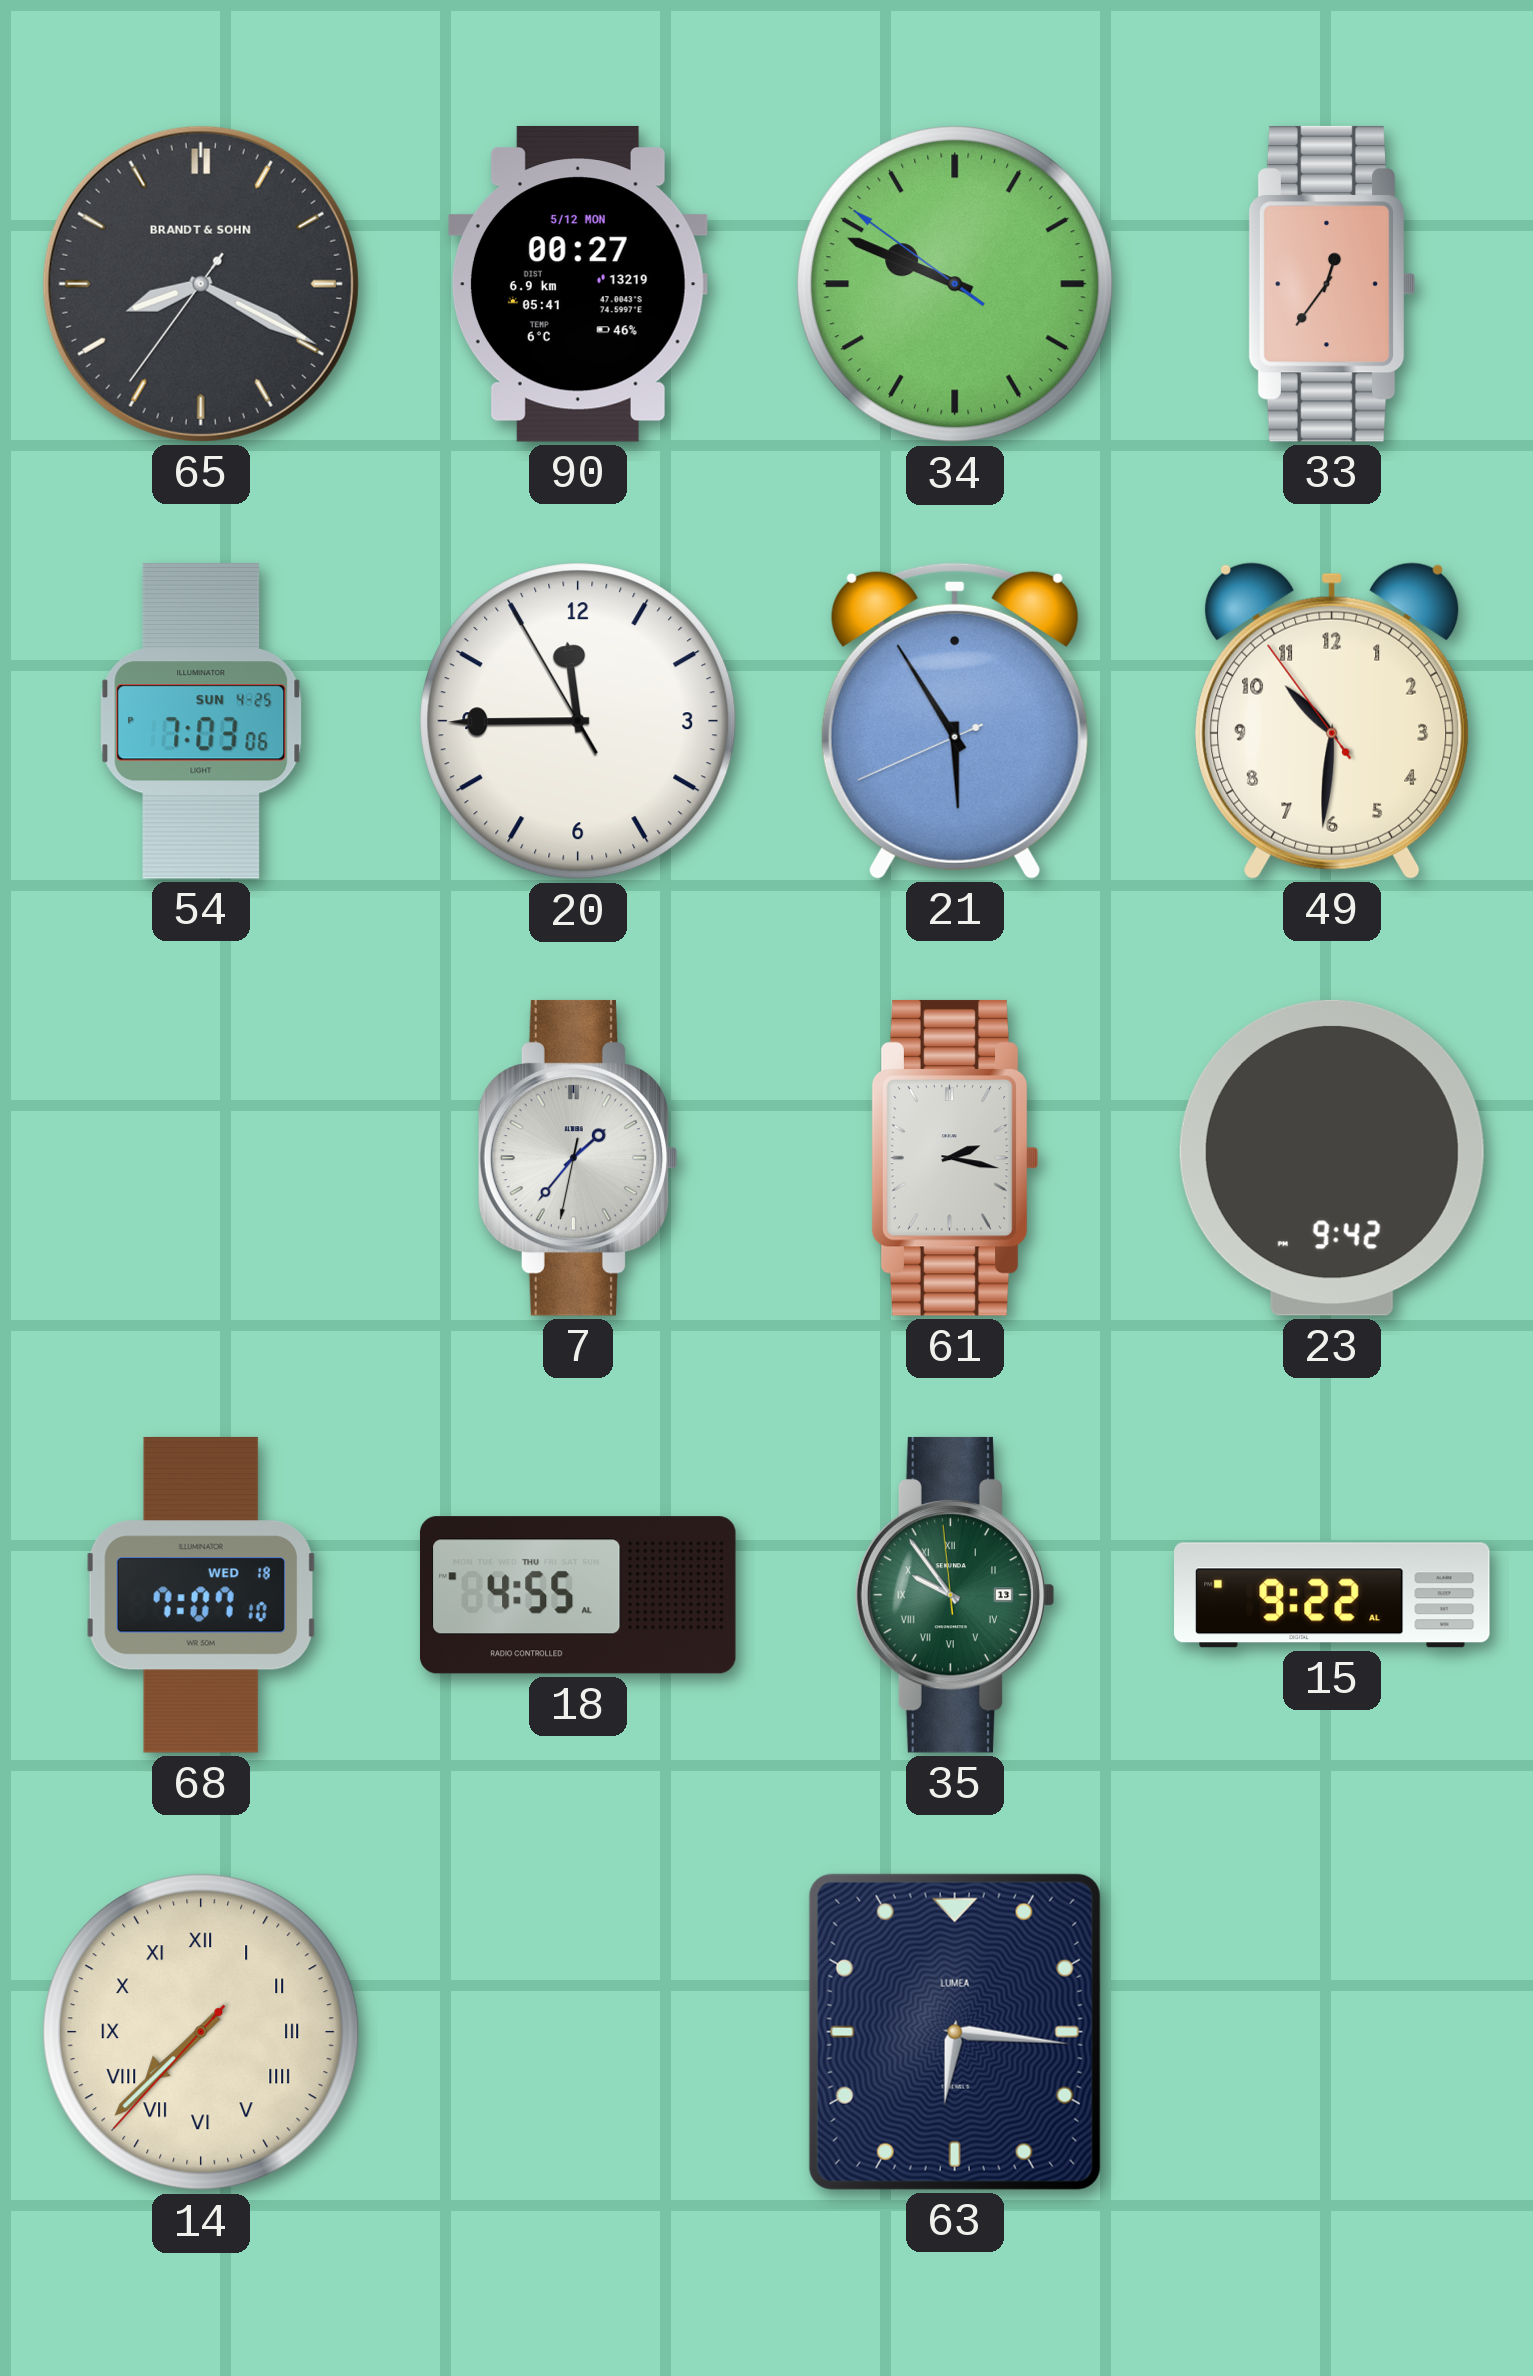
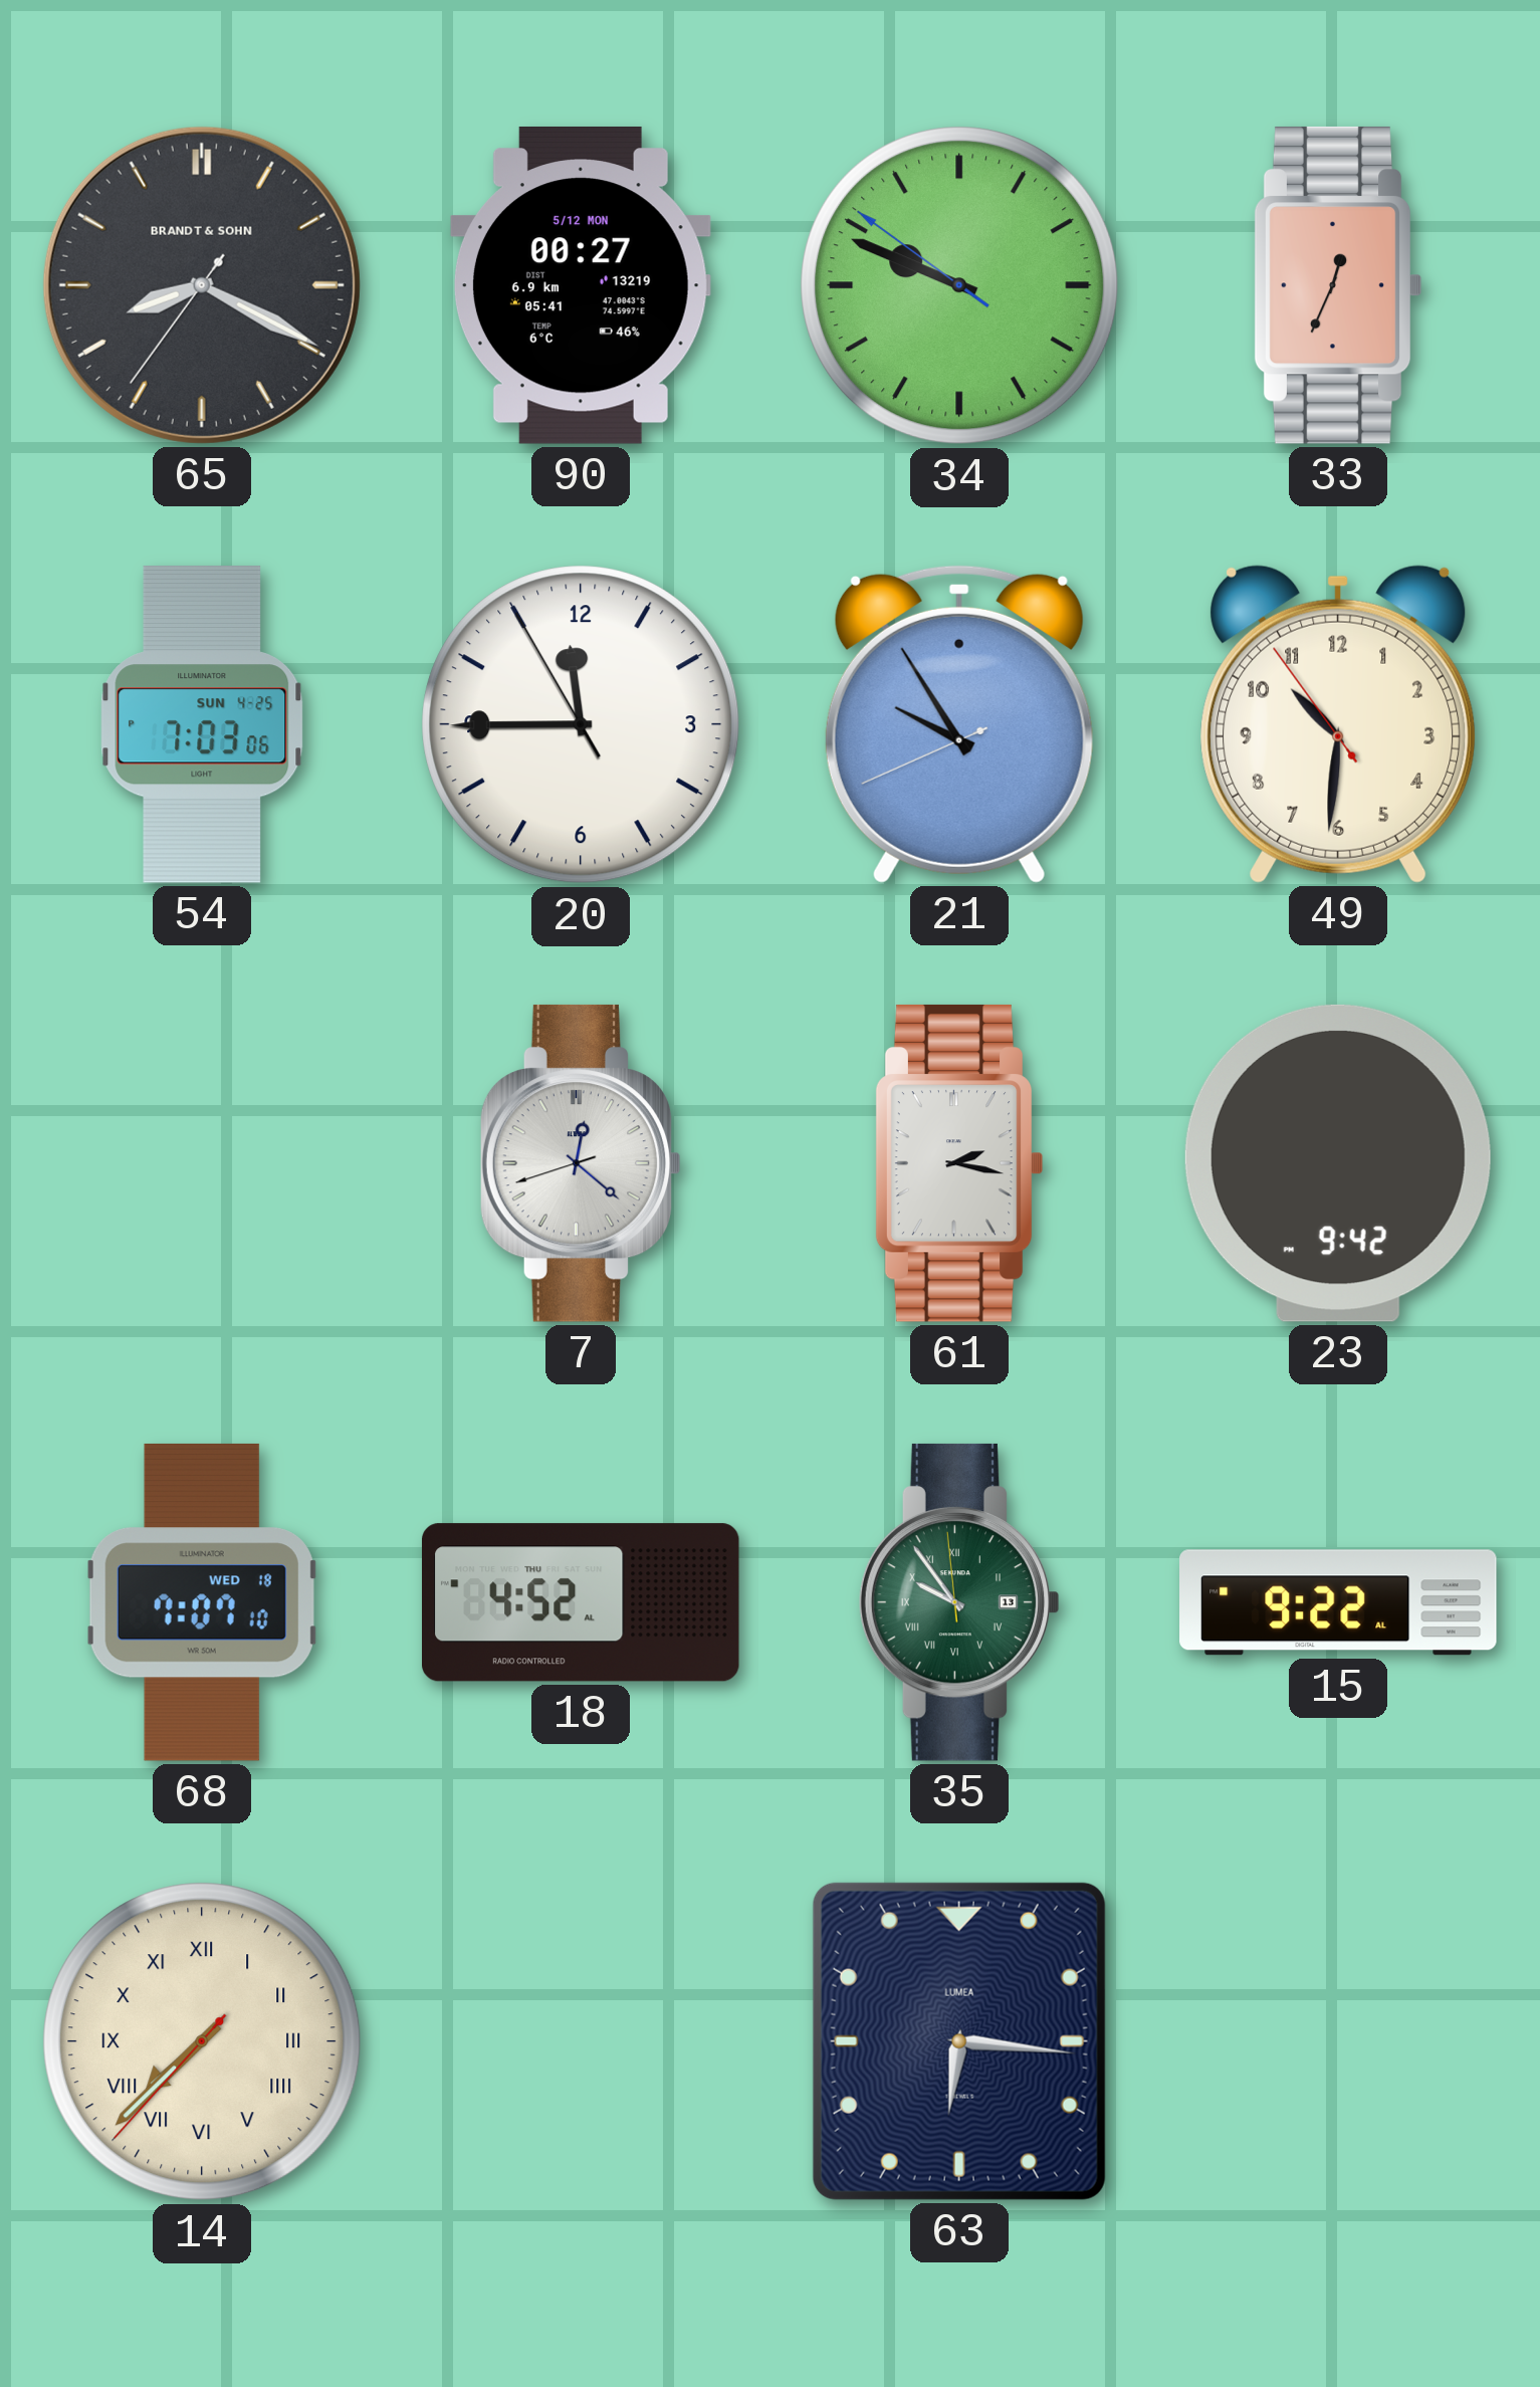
33: 12:36 -> 12:34
21: 5:54 -> 9:54
7: 1:36 -> 12:21
18: 4:55 -> 4:52
